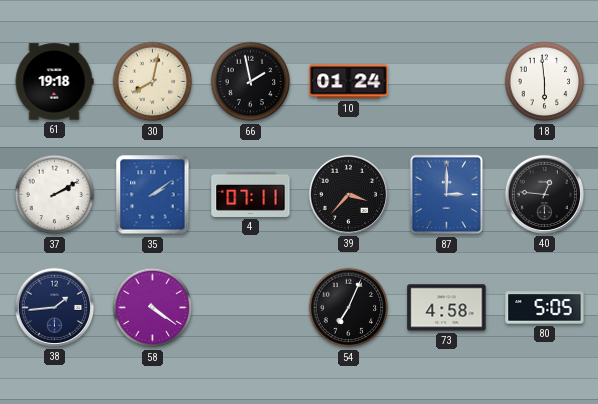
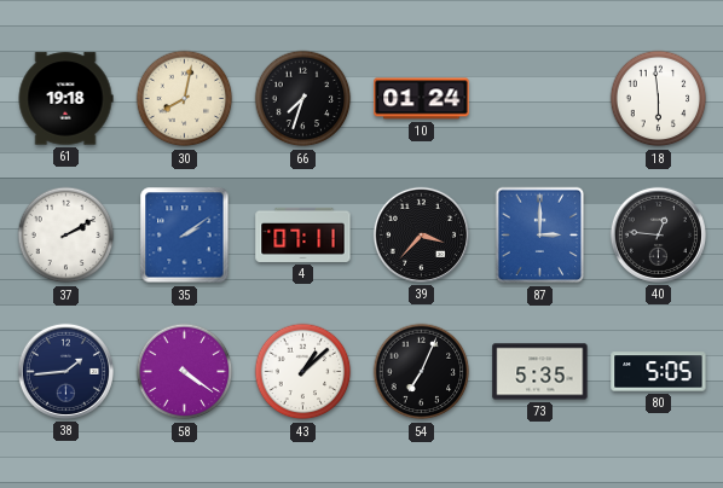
66: 1:58 -> 7:33
43: none -> 1:08
73: 4:58 -> 5:35
